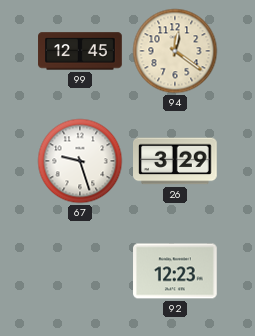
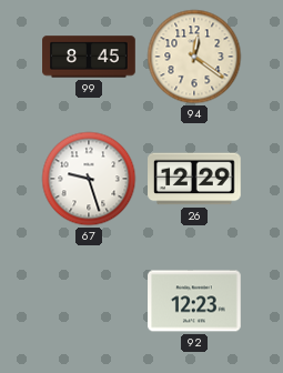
99: 12:45 -> 8:45
26: 3:29 -> 12:29
